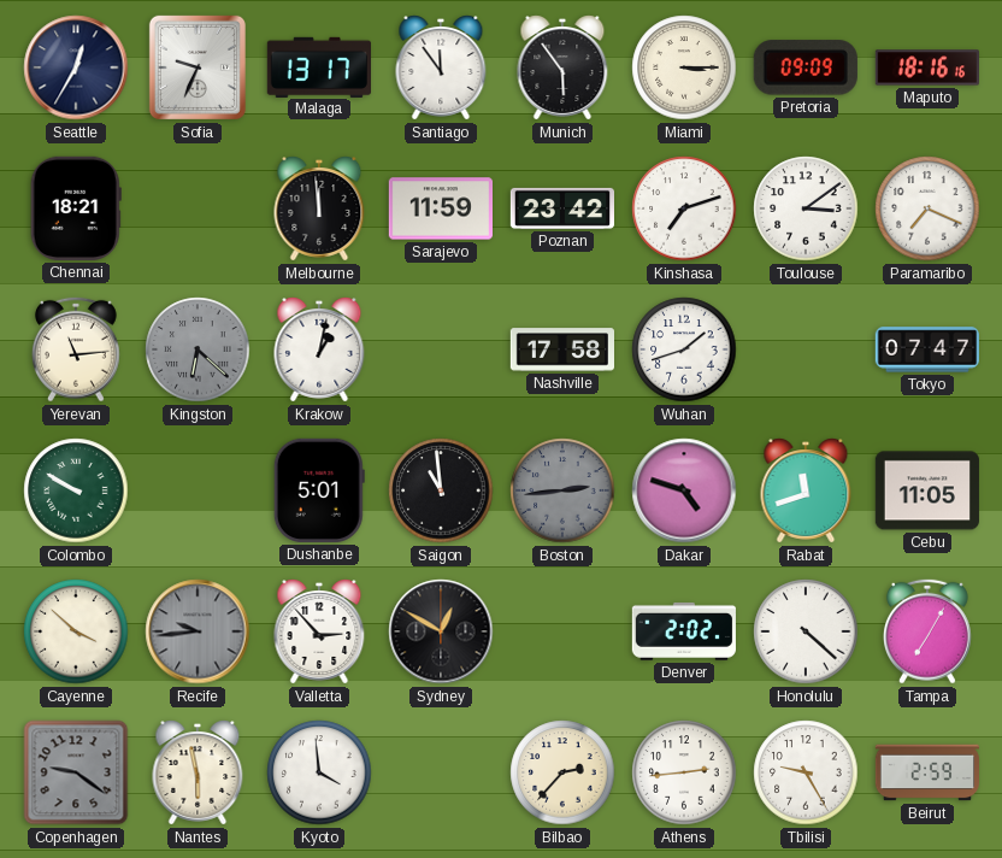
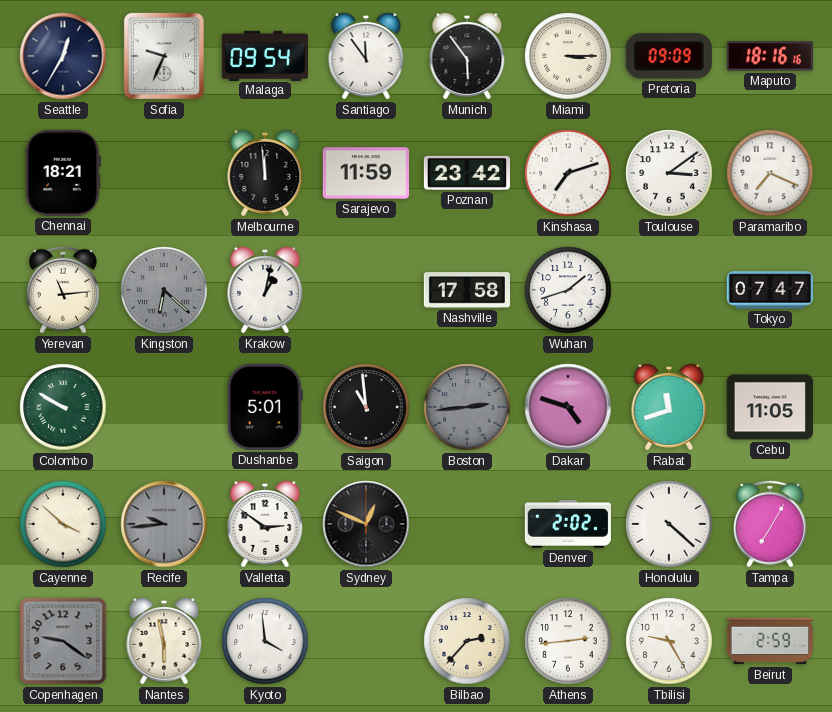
Malaga: 13:17 -> 09:54
Valletta: 2:53 -> 2:51
Sydney: 12:50 -> 12:49
